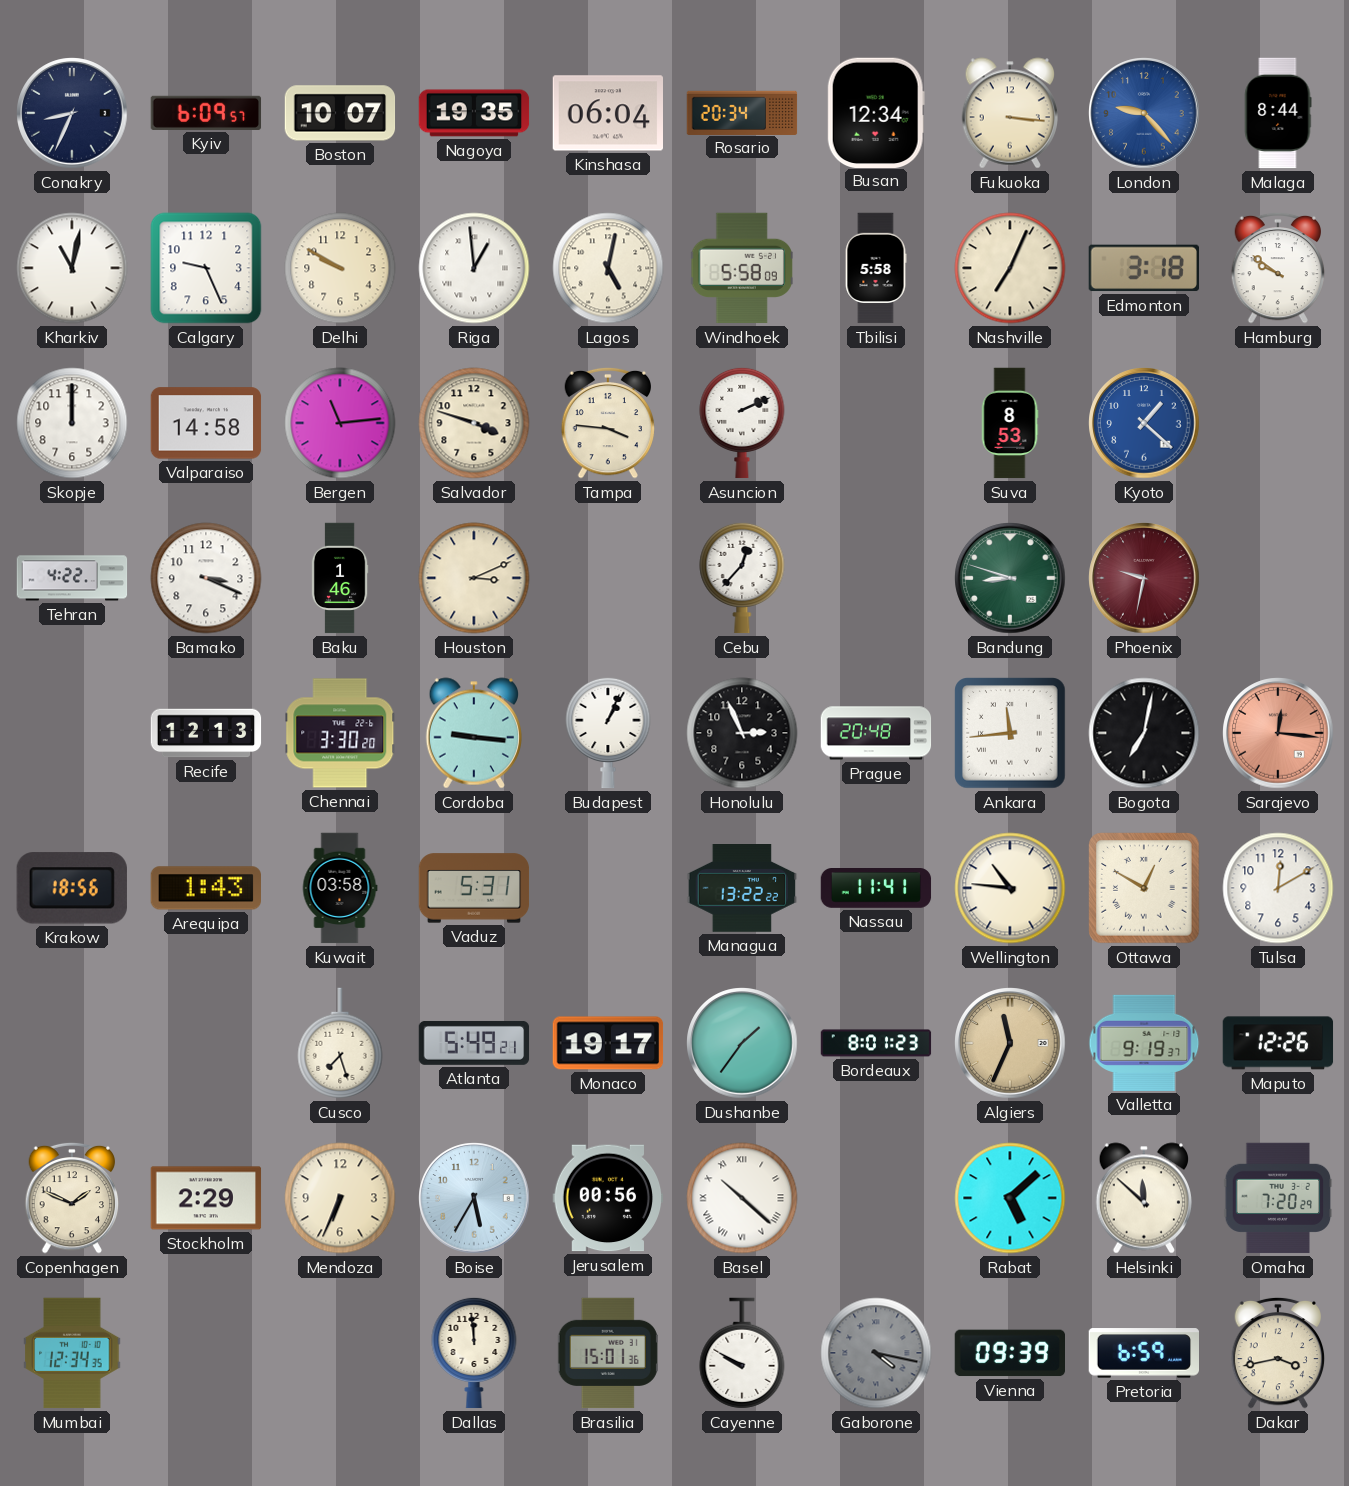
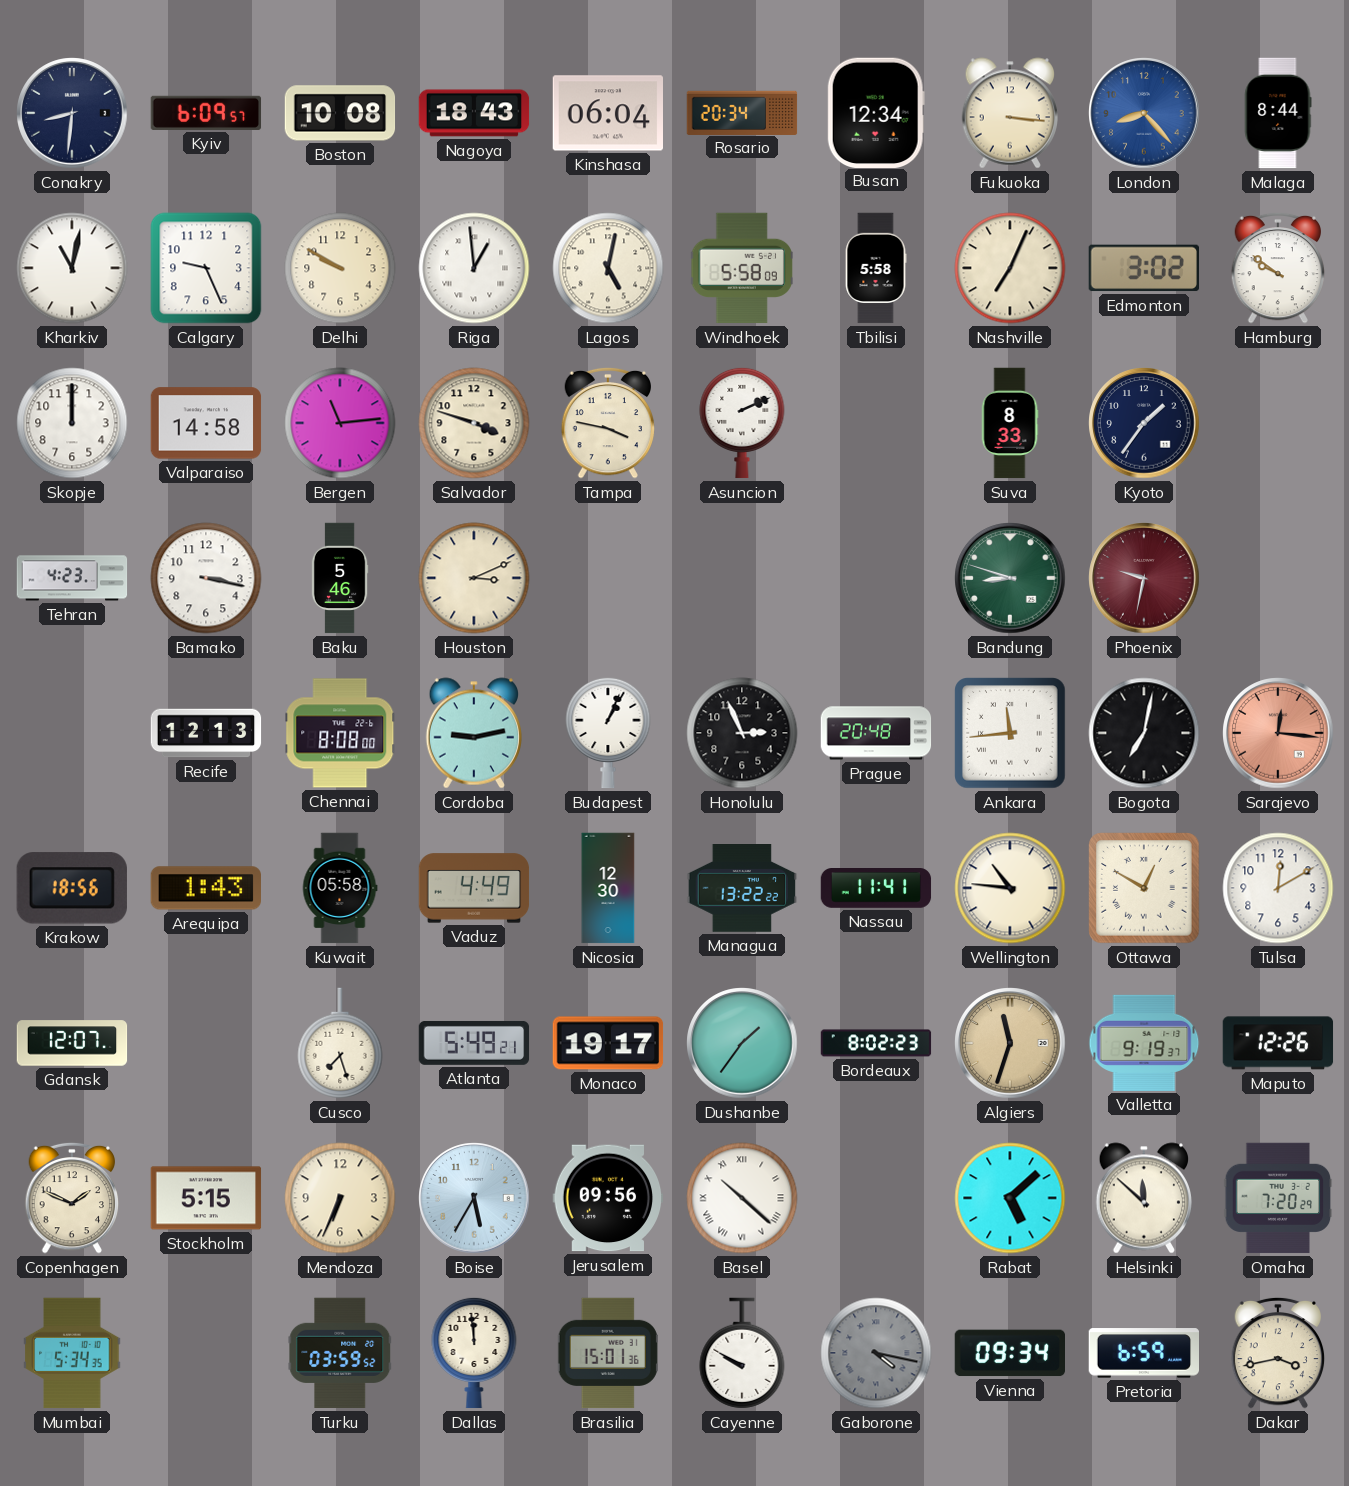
Conakry: 8:34 -> 8:31
Boston: 10:07 -> 10:08
Nagoya: 19:35 -> 18:43
London: 9:23 -> 8:23
Edmonton: 3:18 -> 3:02
Tampa: 3:46 -> 3:47
Suva: 8:53 -> 8:33
Kyoto: 1:22 -> 1:36
Kyoto dial: blue -> navy
Tehran: 4:22 -> 4:23
Bamako: 3:19 -> 3:17
Baku: 1:46 -> 5:46
Cebu: 12:37 -> none
Chennai: 3:30 -> 8:08
Cordoba: 9:16 -> 9:13
Kuwait: 03:58 -> 05:58
Vaduz: 5:31 -> 4:49
Nicosia: none -> 12:30
Gdansk: none -> 12:07
Bordeaux: 8:01 -> 8:02
Algiers: 11:34 -> 11:33
Stockholm: 2:29 -> 5:15
Jerusalem: 00:56 -> 09:56
Mumbai: 12:34 -> 5:34
Turku: none -> 03:59
Vienna: 09:39 -> 09:34
